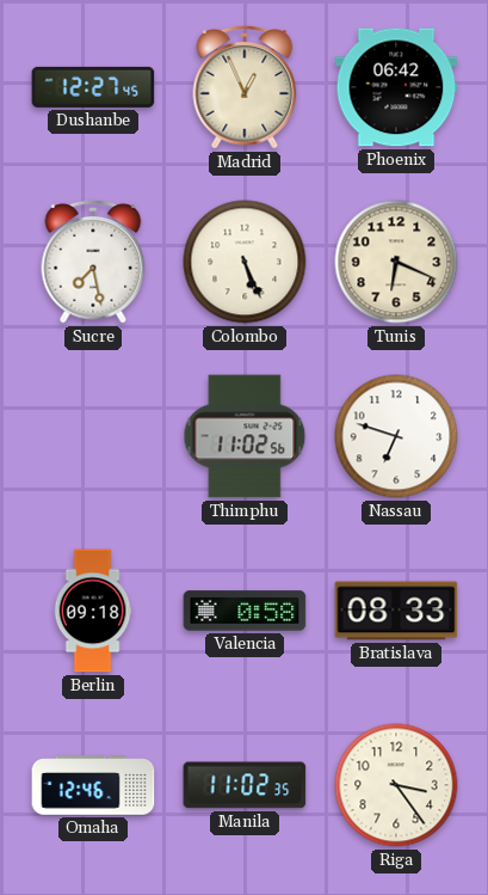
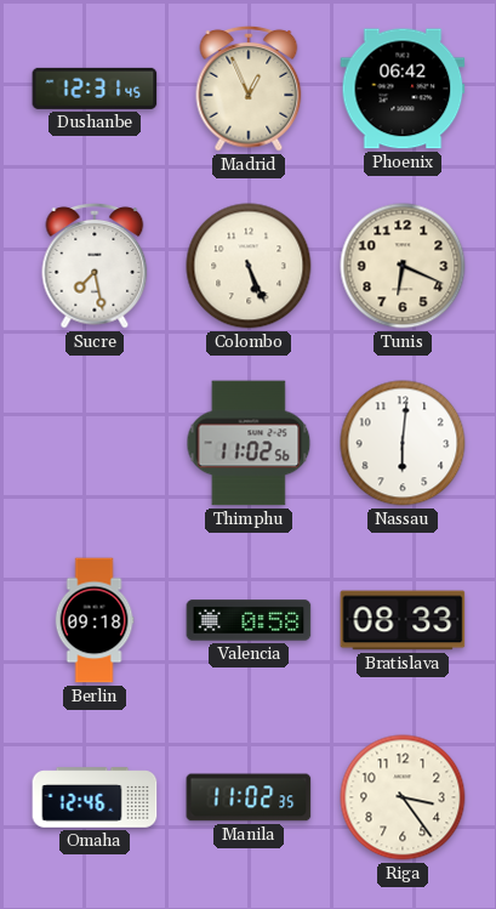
Dushanbe: 12:27 -> 12:31
Nassau: 6:48 -> 6:01
